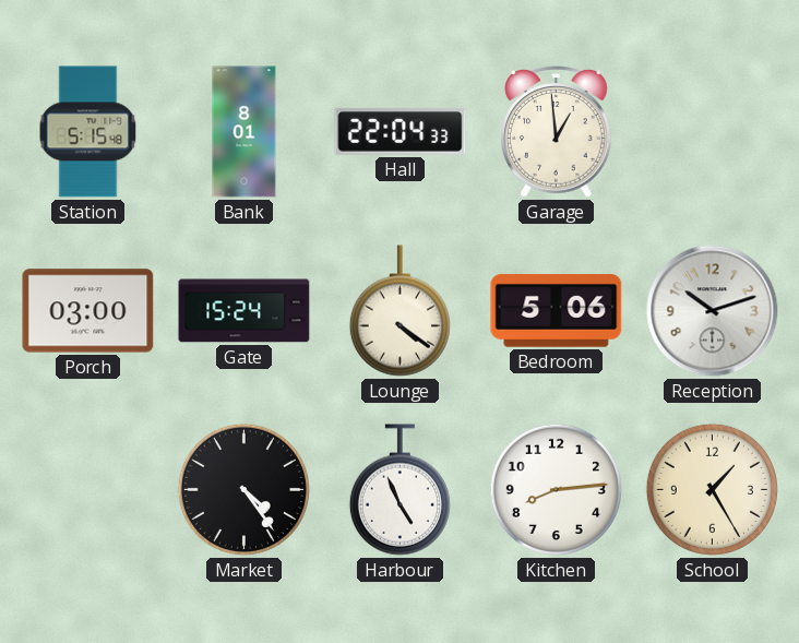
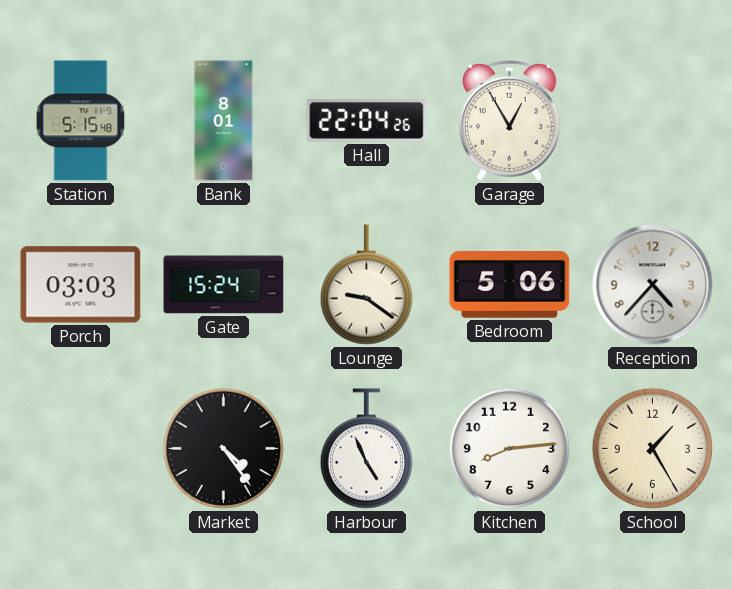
Hall: 22:04:33 -> 22:04:26
Garage: 12:59 -> 12:55
Porch: 03:00 -> 03:03
Lounge: 4:21 -> 9:21
Reception: 10:12 -> 4:37
